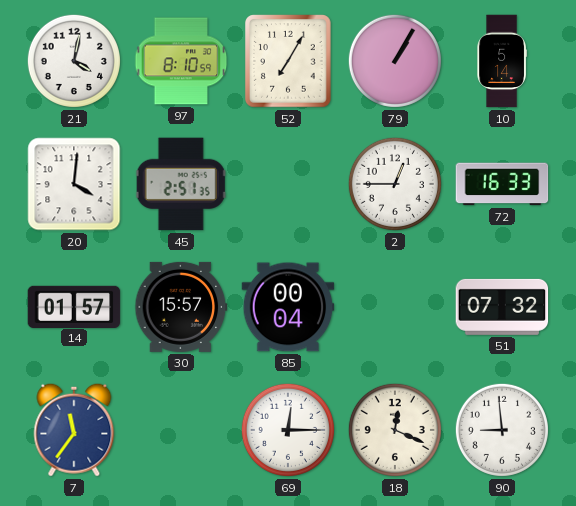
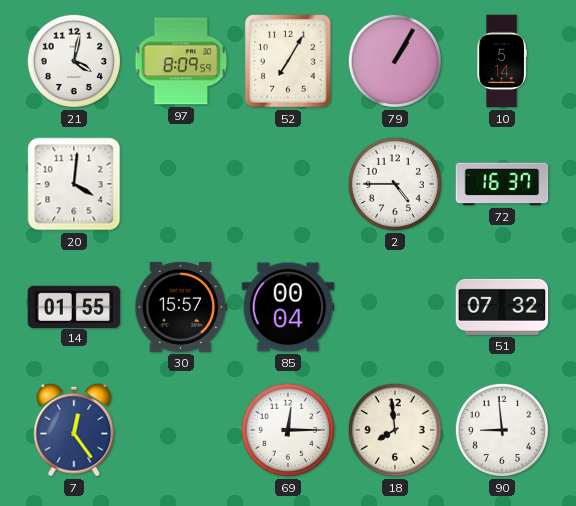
97: 8:10 -> 8:09
45: 2:51 -> none
2: 12:45 -> 4:45
72: 16:33 -> 16:37
14: 01:57 -> 01:55
7: 11:36 -> 12:24
18: 12:19 -> 7:59
